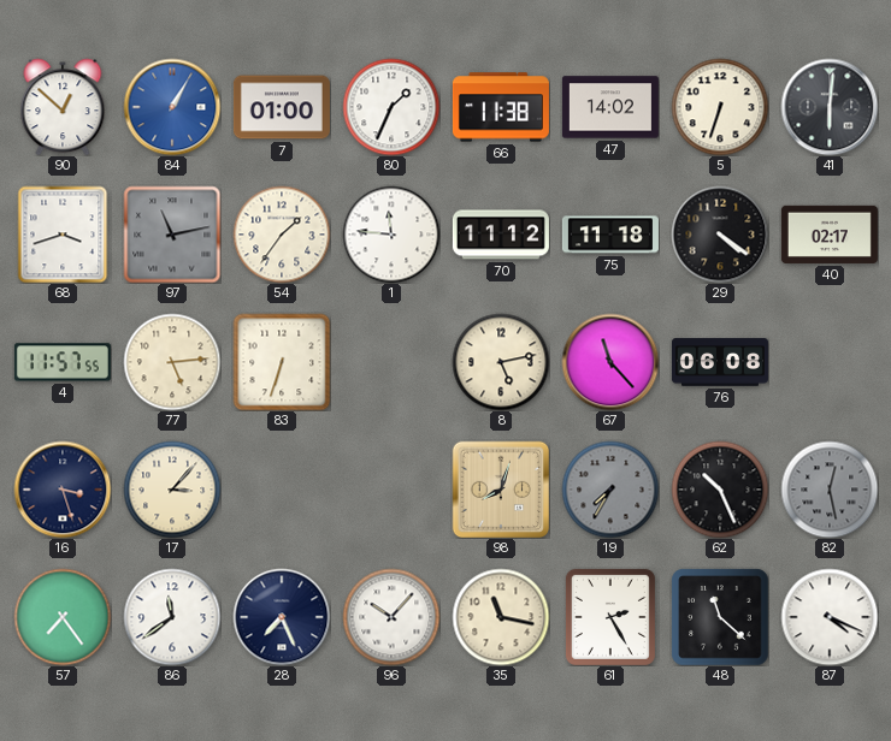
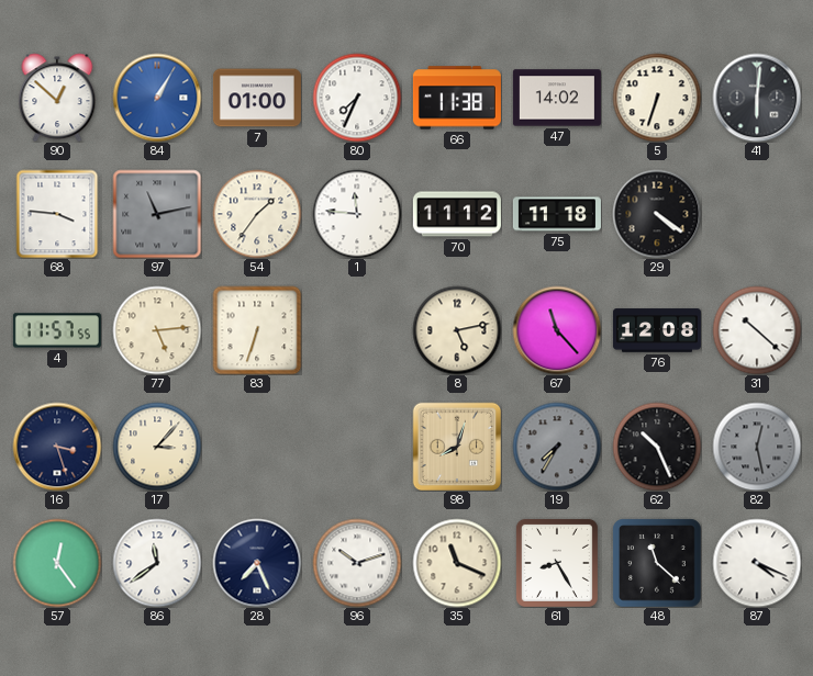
80: 1:34 -> 7:34
68: 3:42 -> 3:46
40: 02:17 -> none
76: 06:08 -> 12:08
31: none -> 10:22
57: 7:24 -> 12:24
96: 10:07 -> 10:12
35: 11:17 -> 11:19
61: 2:25 -> 8:25
